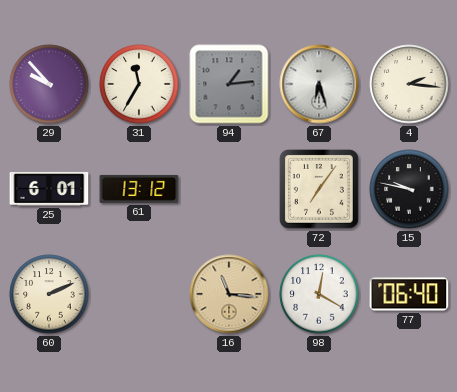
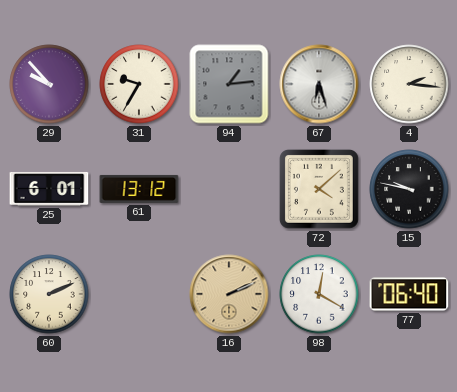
31: 11:35 -> 9:35
72: 7:06 -> 4:08
16: 11:16 -> 2:11
